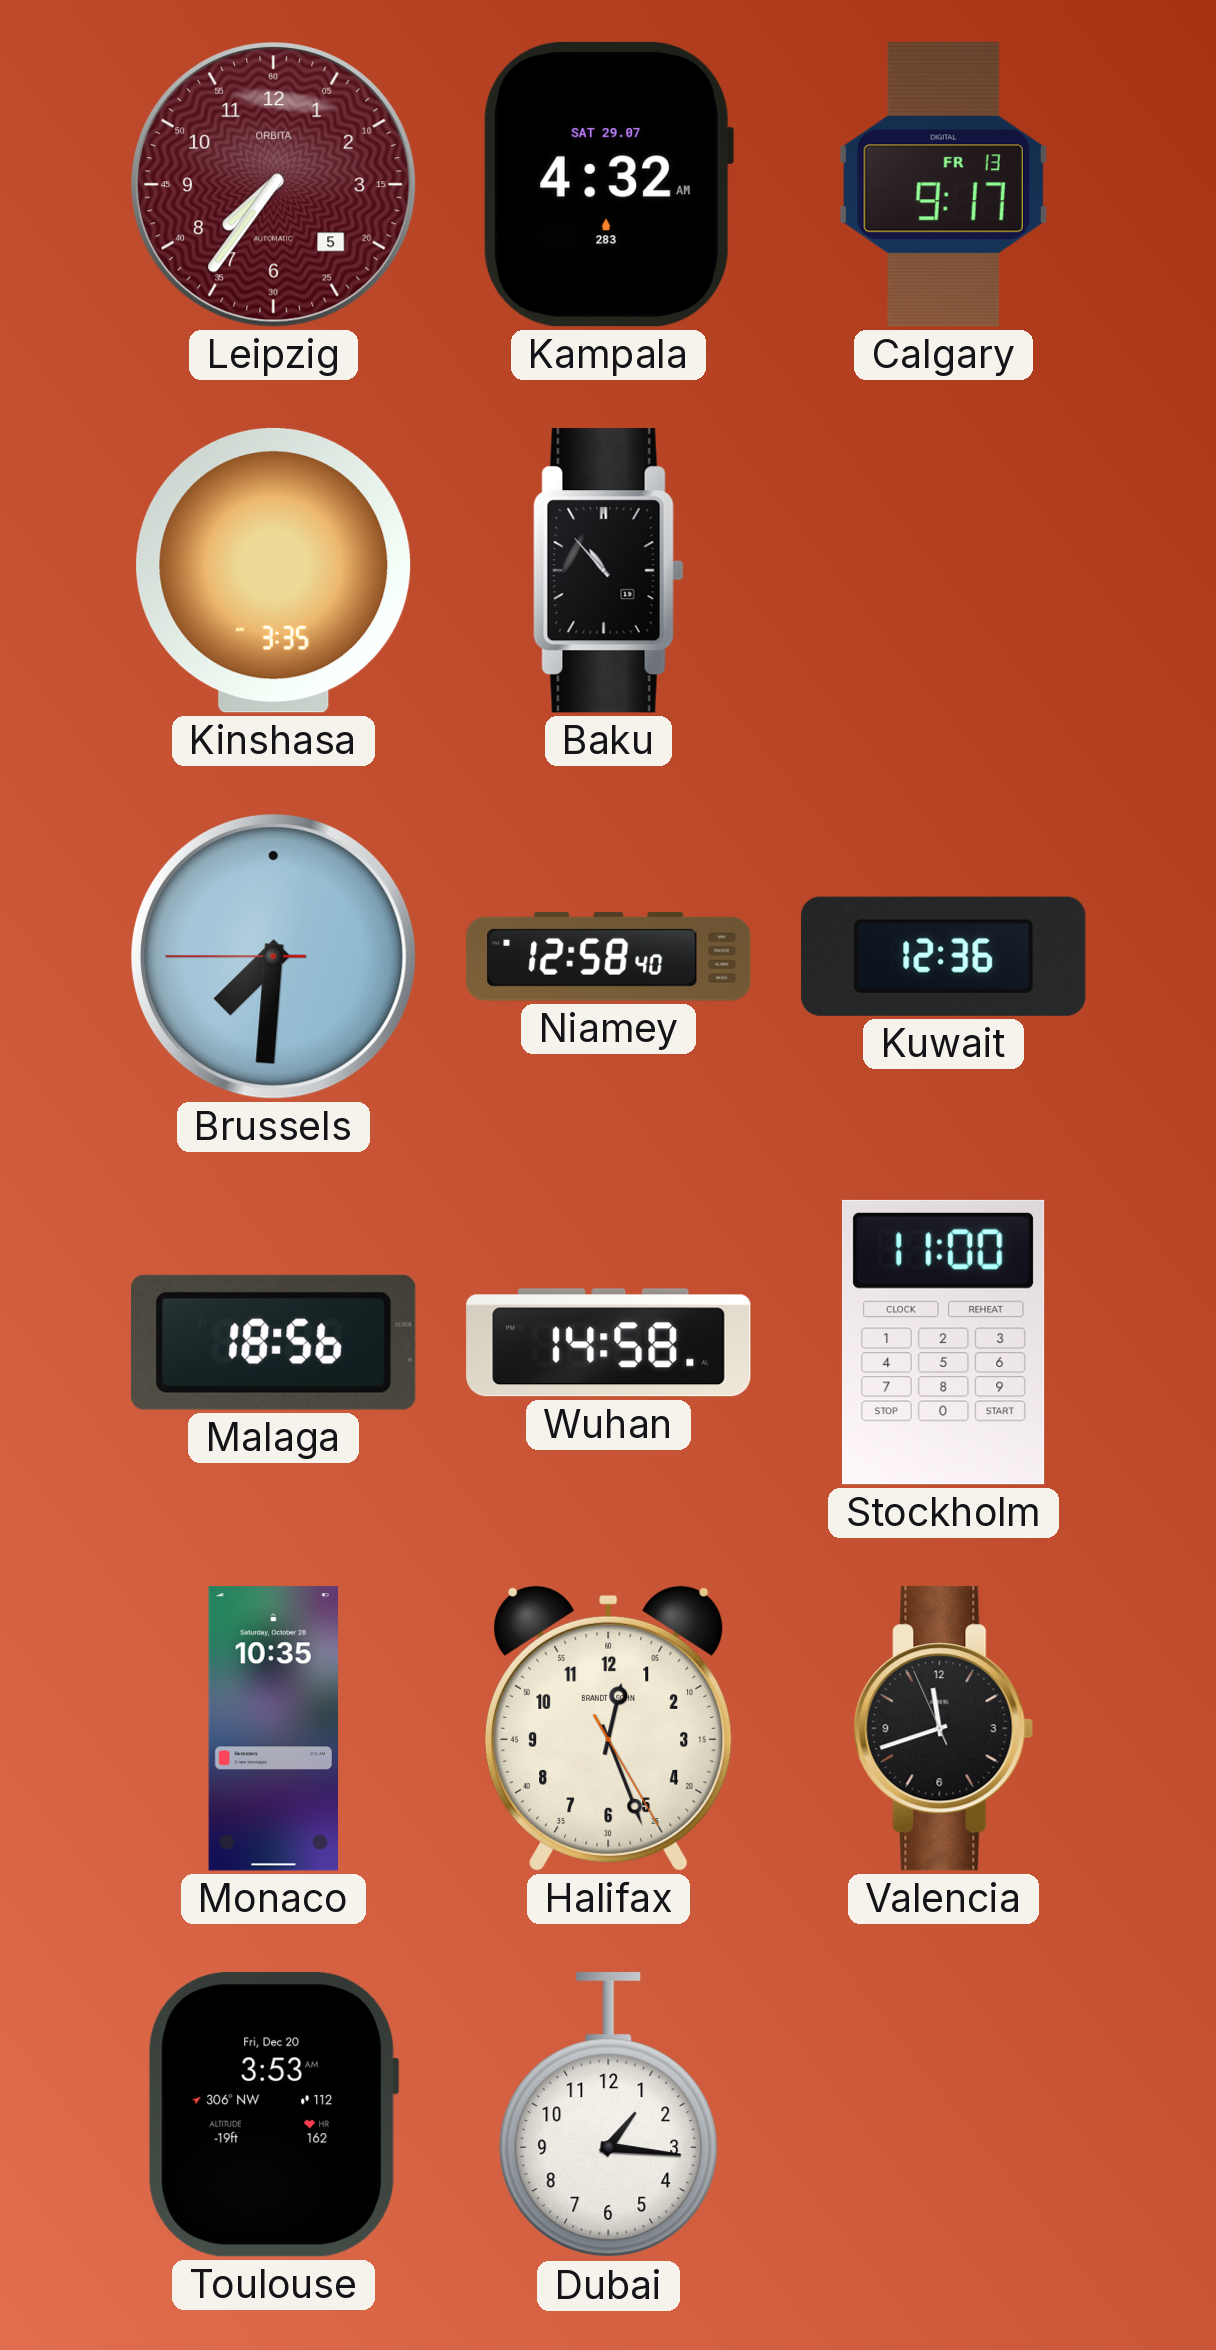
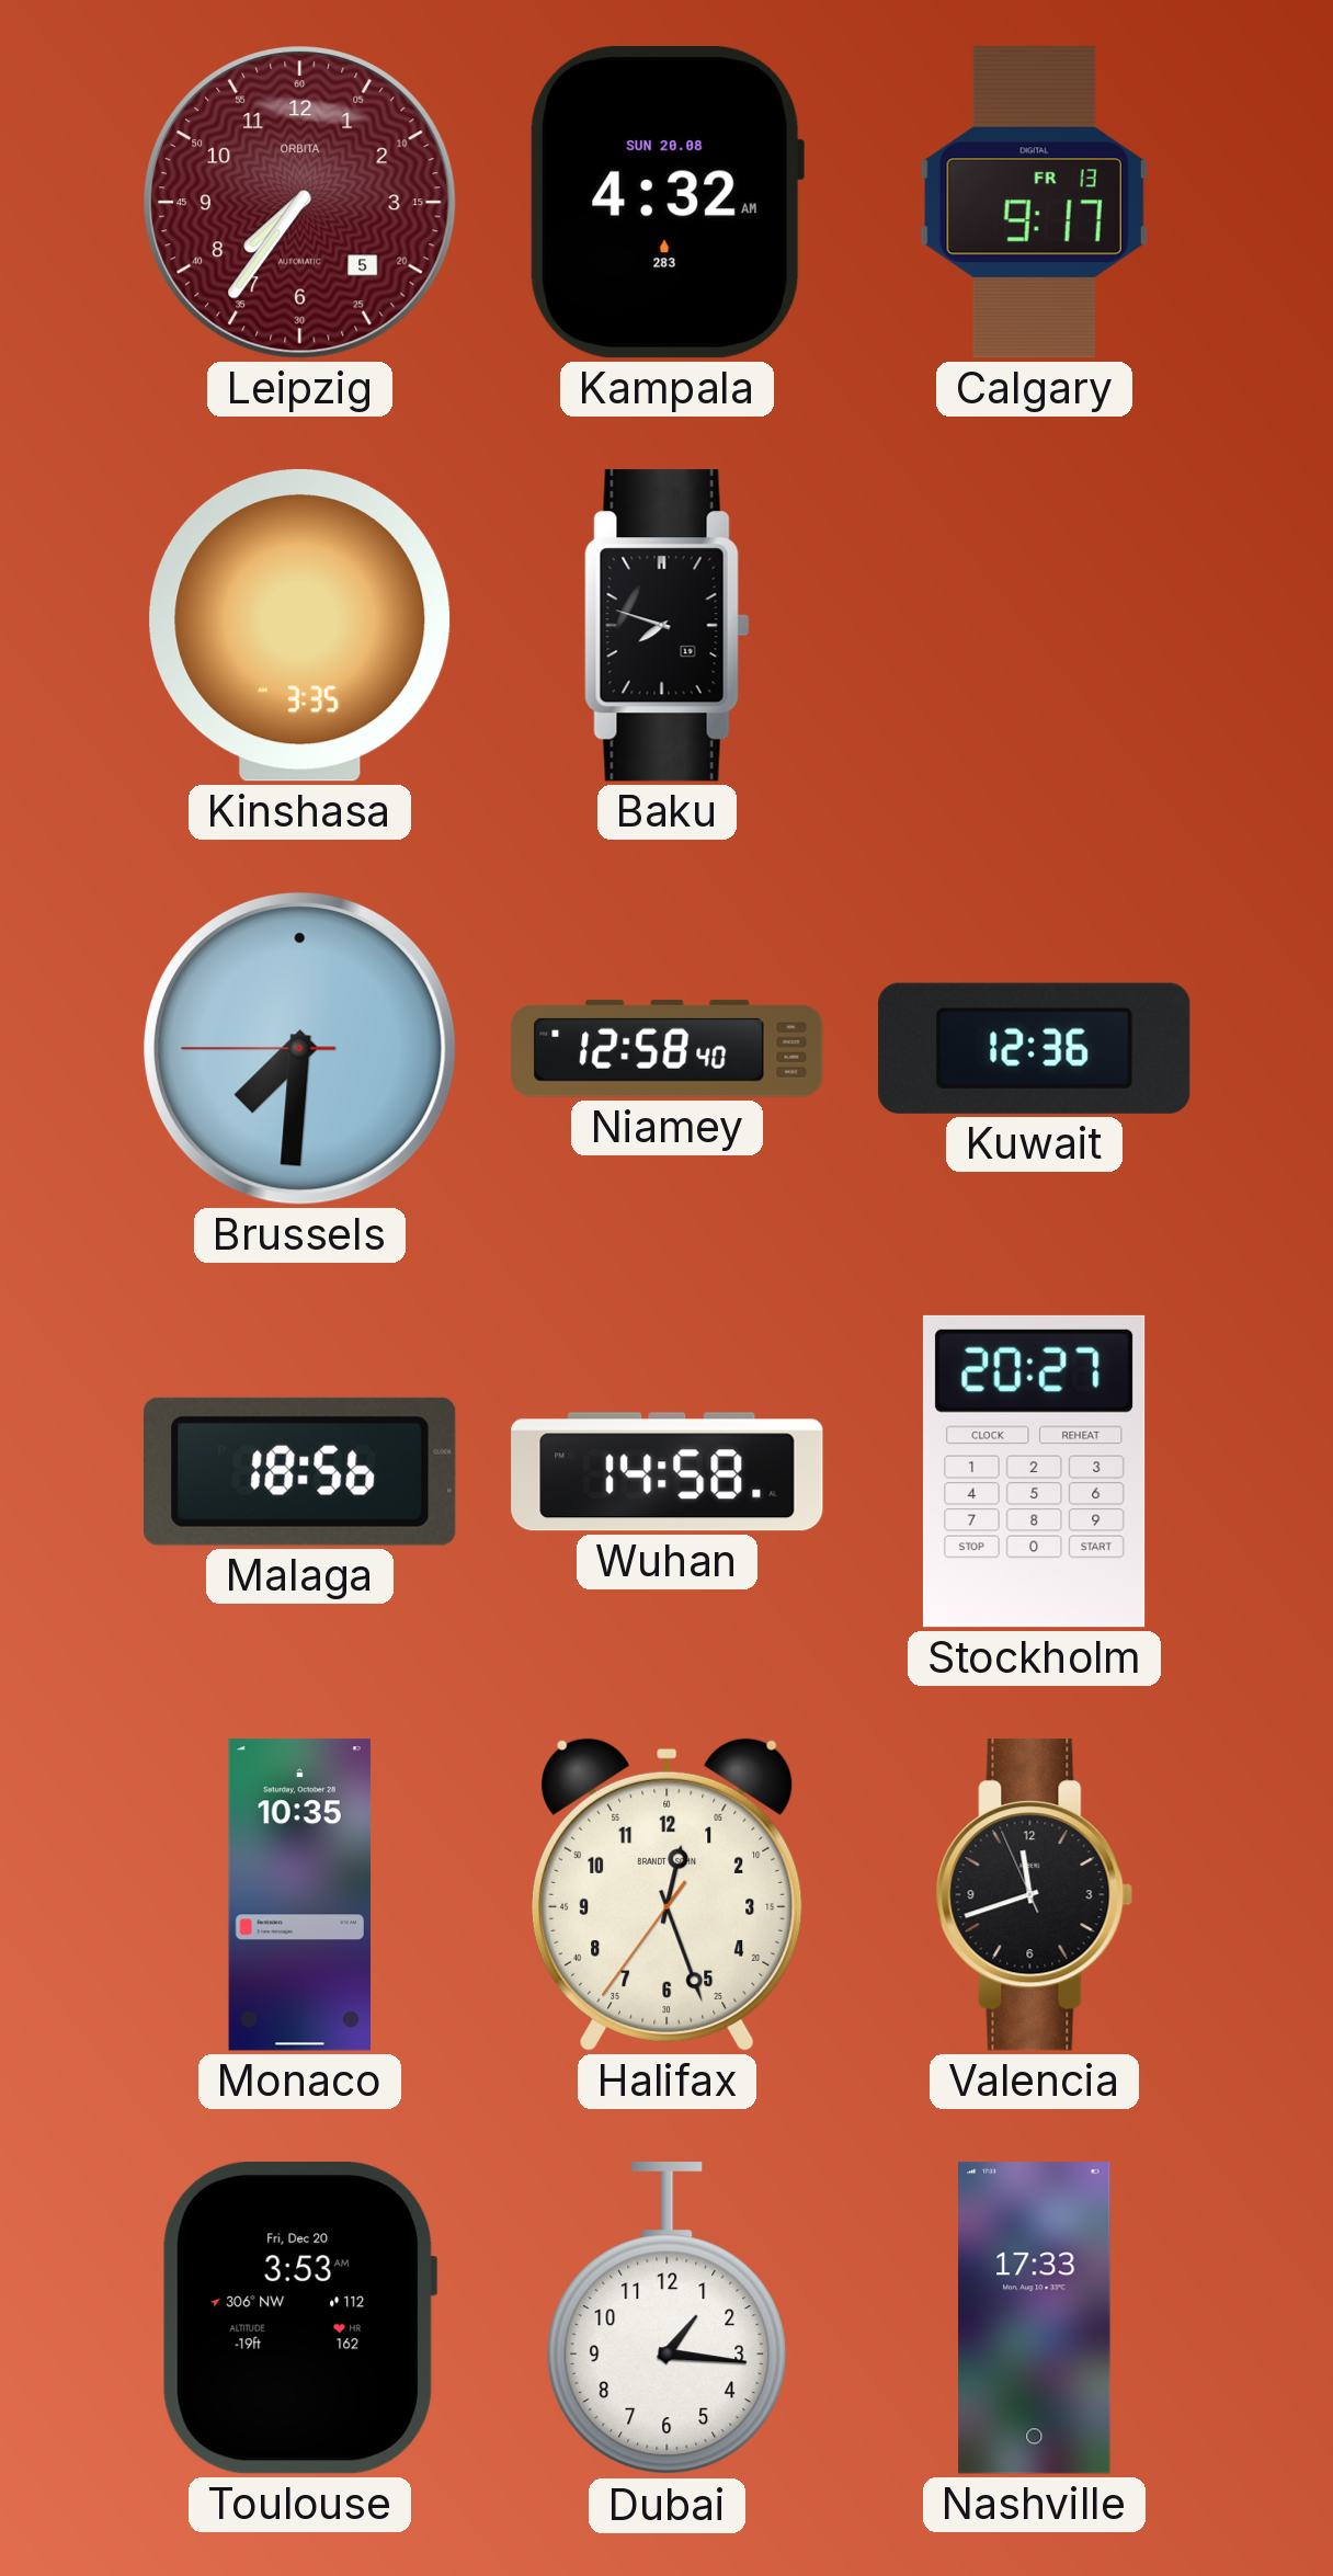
Kampala date: SAT 29.07 -> SUN 20.08
Baku: 10:53 -> 7:48
Stockholm: 11:00 -> 20:27
Halifax: 12:26:25 -> 12:26:36
Nashville: none -> 17:33
